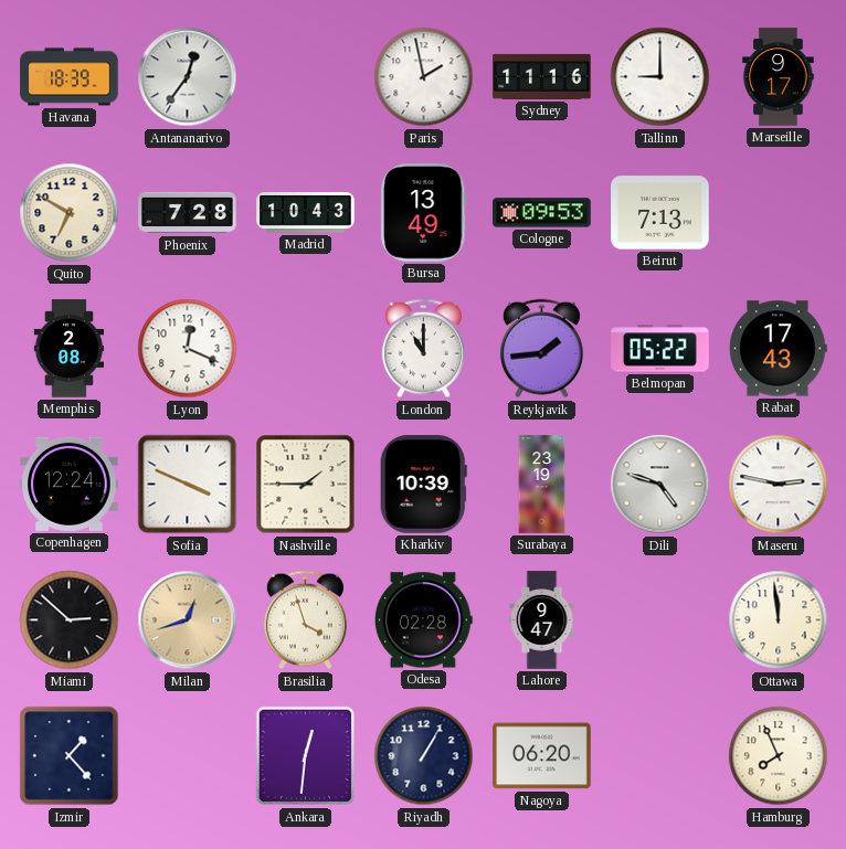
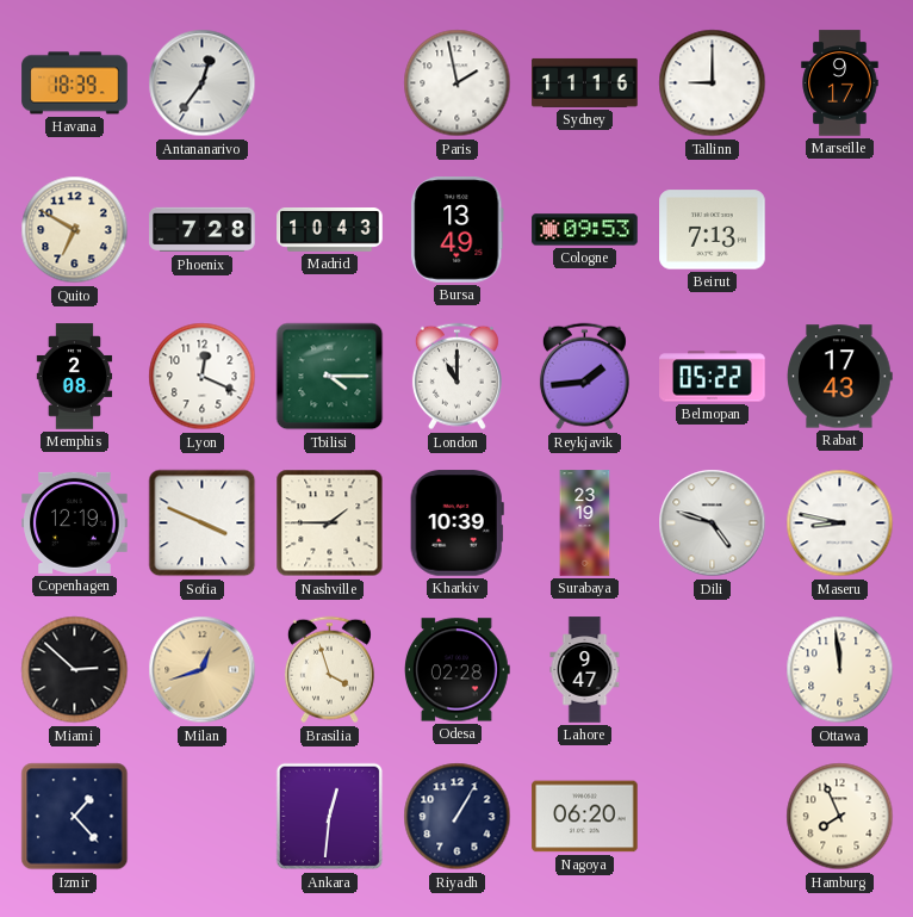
Tbilisi: none -> 4:15
Copenhagen: 12:24 -> 12:19
Maseru: 2:47 -> 8:47
